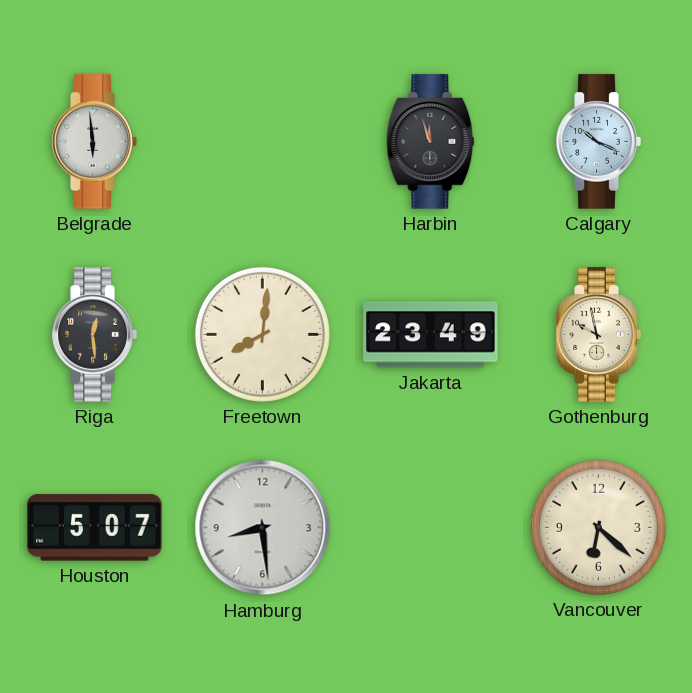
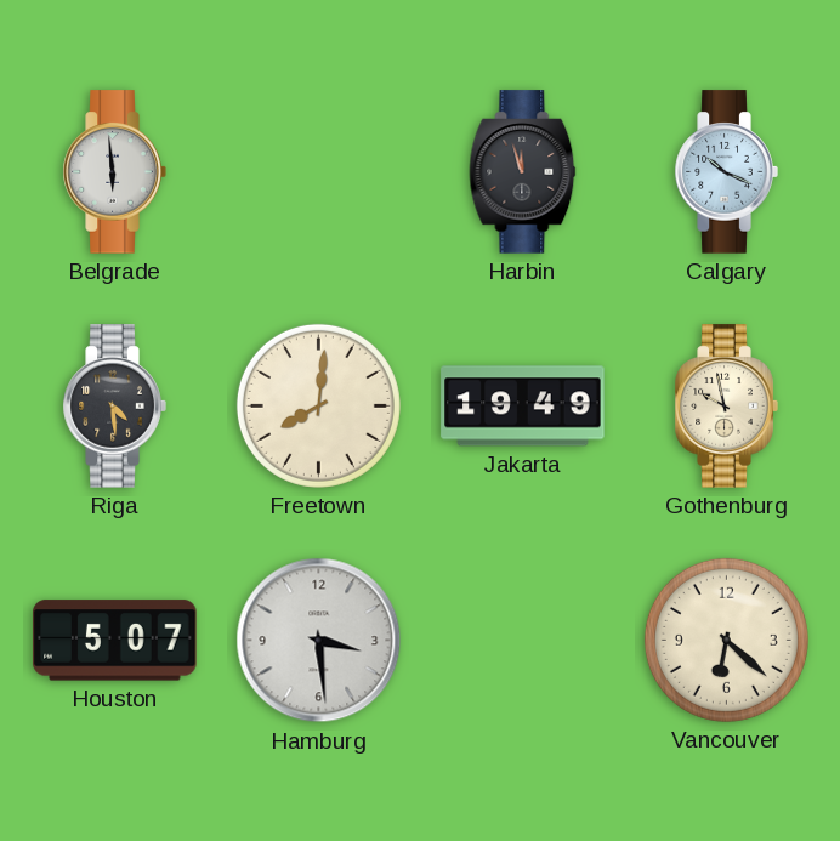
Riga: 12:29 -> 4:29
Jakarta: 23:49 -> 19:49
Hamburg: 8:29 -> 3:29
